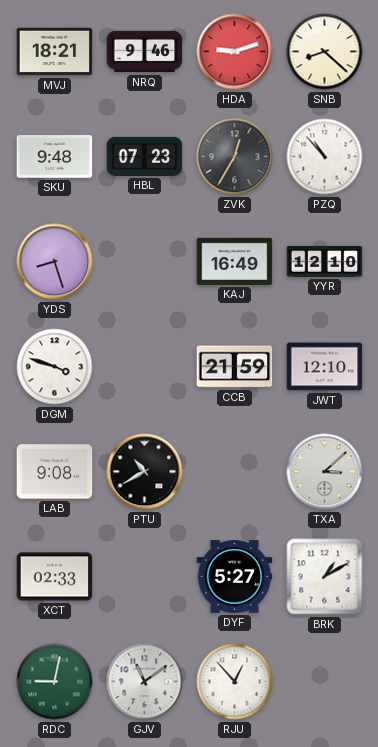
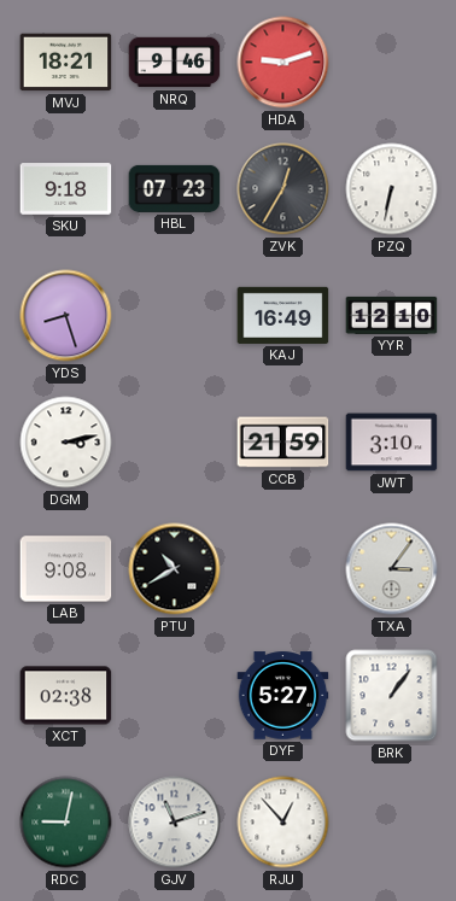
SNB: 8:22 -> none
SKU: 9:48 -> 9:18
PZQ: 10:53 -> 6:32
DGM: 3:48 -> 3:13
JWT: 12:10 -> 3:10
TXA: 3:08 -> 3:06
XCT: 02:33 -> 02:38
BRK: 1:10 -> 1:06
GJV: 11:09 -> 11:12
